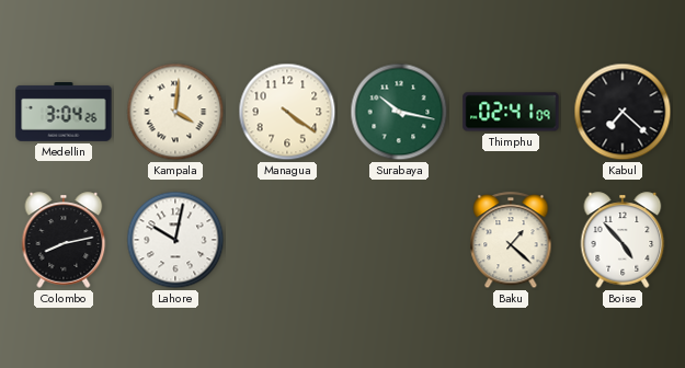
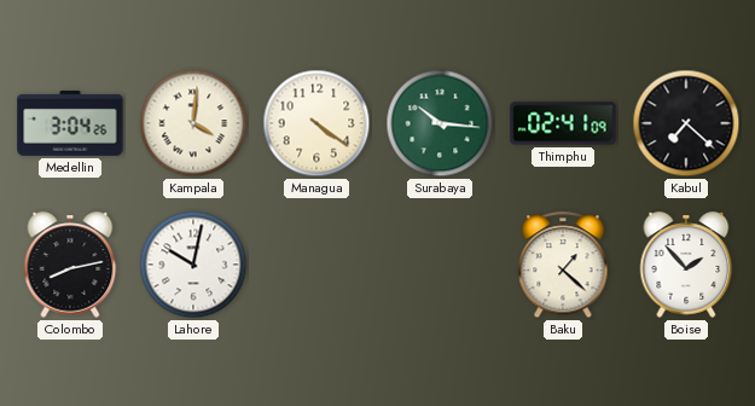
Surabaya: 10:17 -> 10:16
Boise: 4:53 -> 1:53
